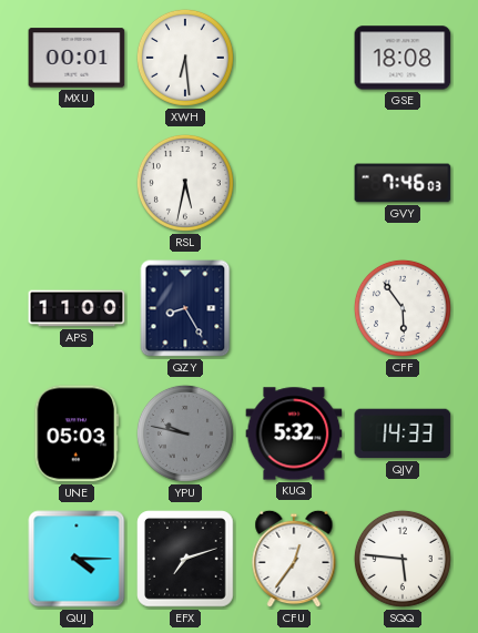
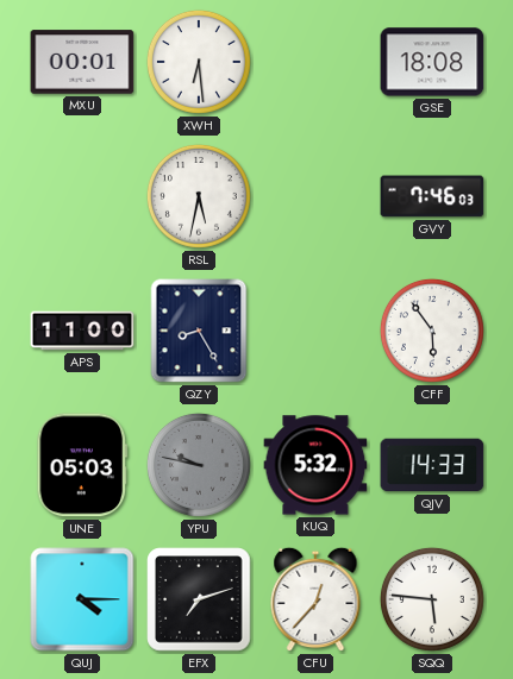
CFU: 12:36 -> 12:37
